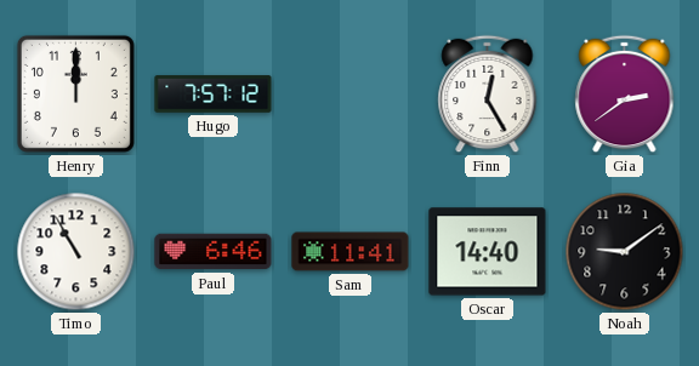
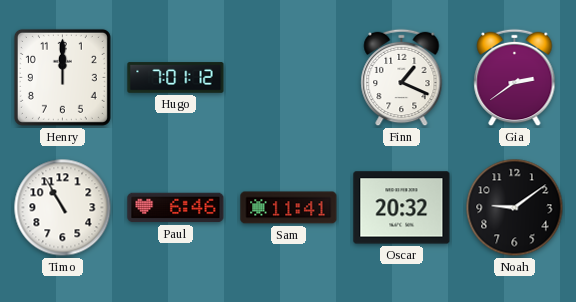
Hugo: 7:57 -> 7:01
Finn: 12:25 -> 1:19
Oscar: 14:40 -> 20:32
